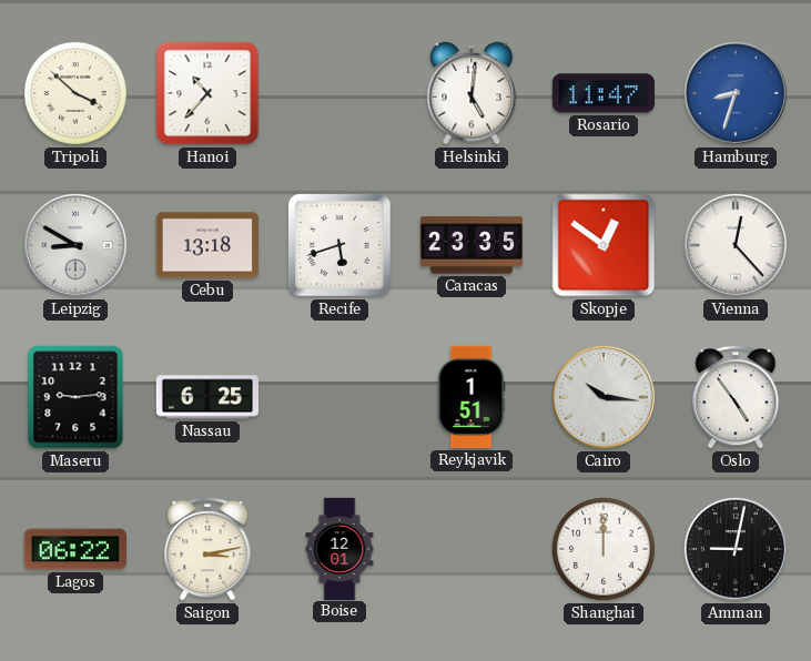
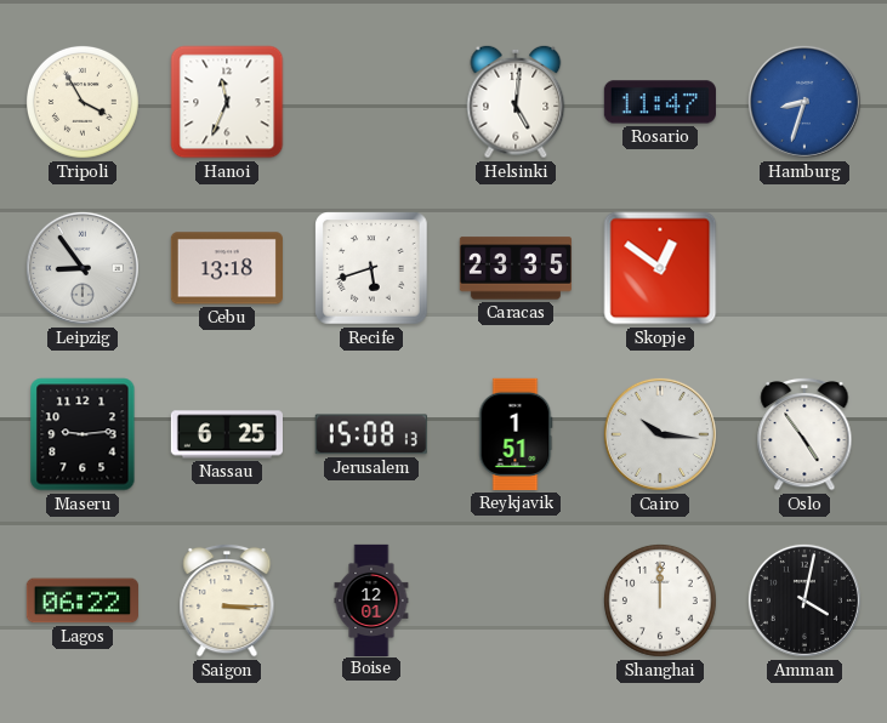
Tripoli: 3:52 -> 3:55
Hanoi: 10:37 -> 11:34
Leipzig: 8:50 -> 8:54
Vienna: 12:23 -> none
Jerusalem: none -> 15:08
Saigon: 3:13 -> 3:15
Amman: 9:02 -> 4:02
